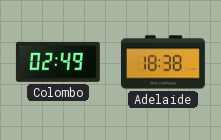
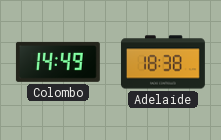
Colombo: 02:49 -> 14:49
